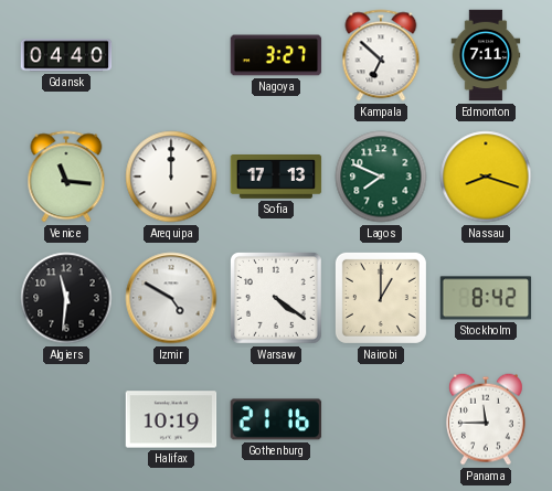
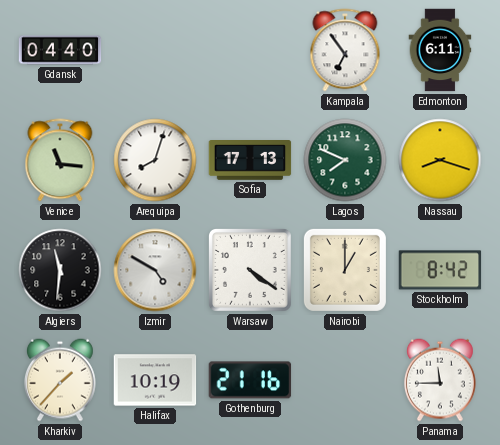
Nagoya: 3:27 -> none
Kampala: 6:52 -> 6:54
Edmonton: 7:11 -> 6:11
Arequipa: 12:00 -> 8:03
Kharkiv: none -> 1:37
